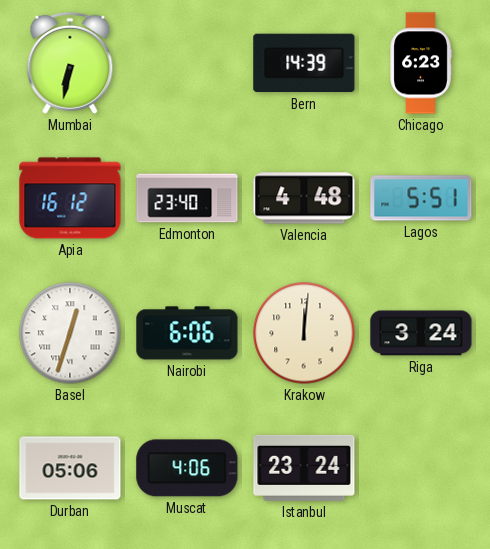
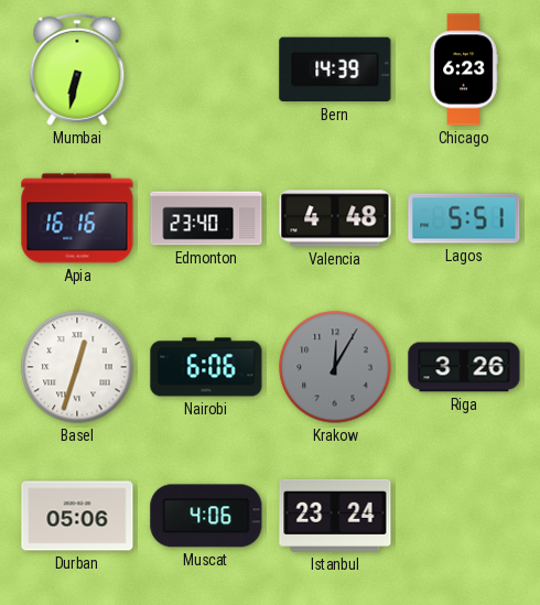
Apia: 16:12 -> 16:16
Krakow: 12:01 -> 12:05
Krakow dial: cream -> grey
Riga: 3:24 -> 3:26
